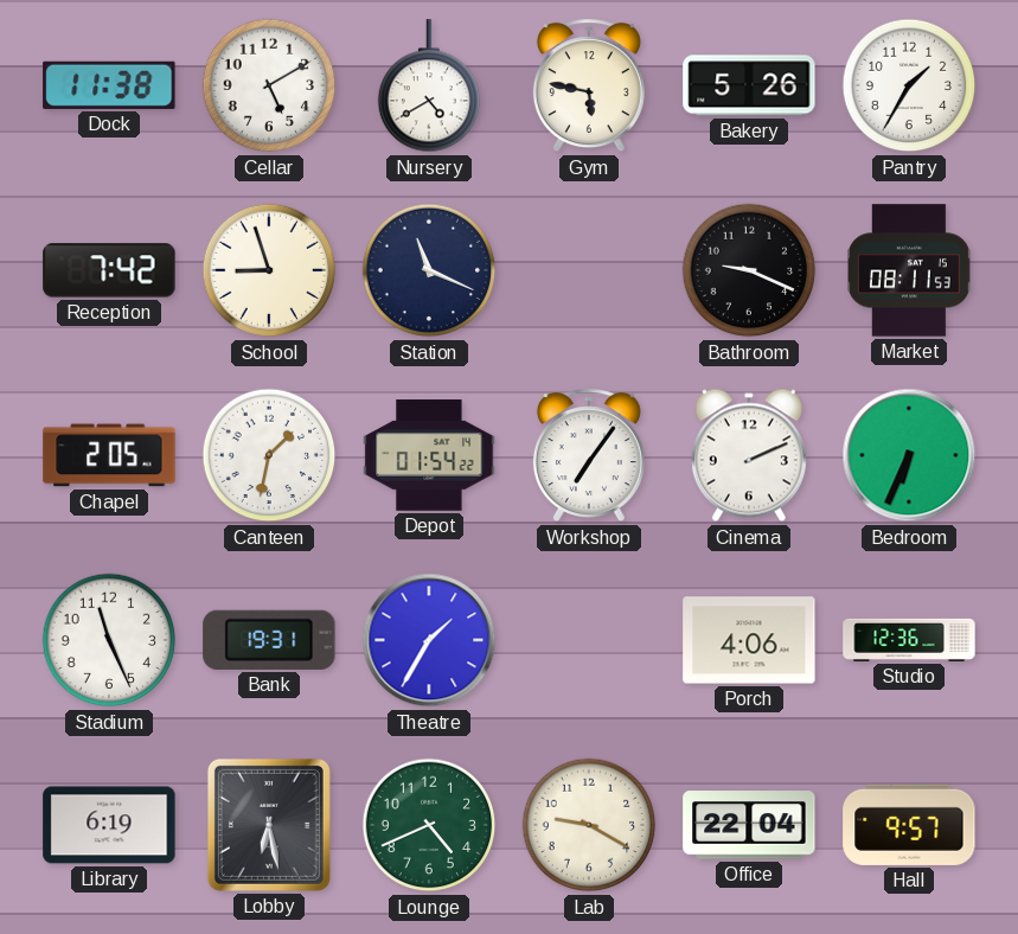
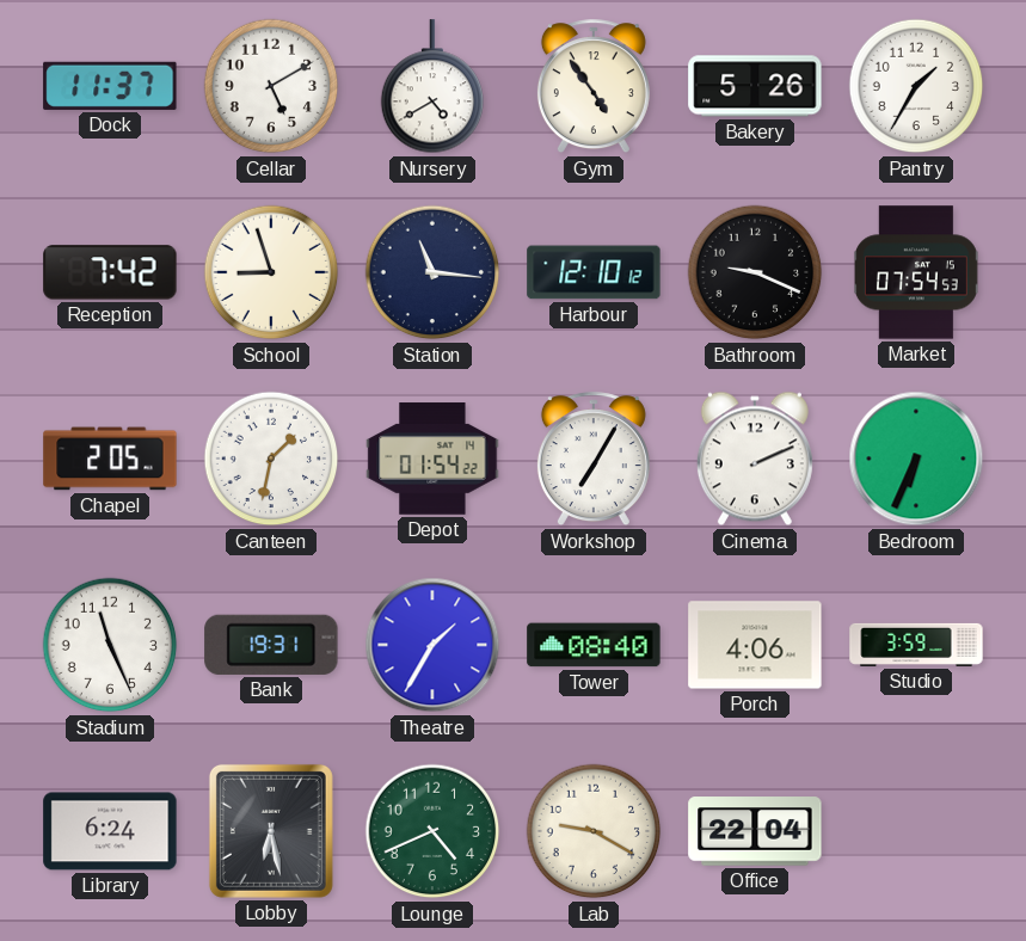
Dock: 11:38 -> 11:37
Gym: 5:47 -> 4:54
Station: 11:19 -> 11:16
Harbour: none -> 12:10
Market: 08:11 -> 07:54
Workshop: 7:06 -> 7:05
Tower: none -> 08:40
Studio: 12:36 -> 3:59
Library: 6:19 -> 6:24
Hall: 9:57 -> none
